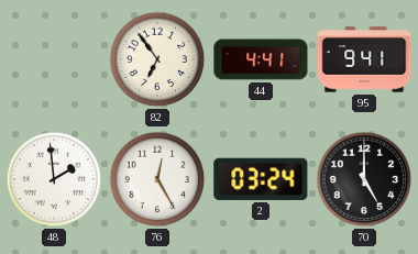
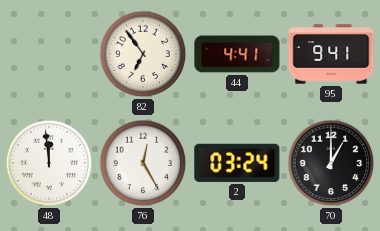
48: 1:59 -> 11:59
70: 5:00 -> 1:00
